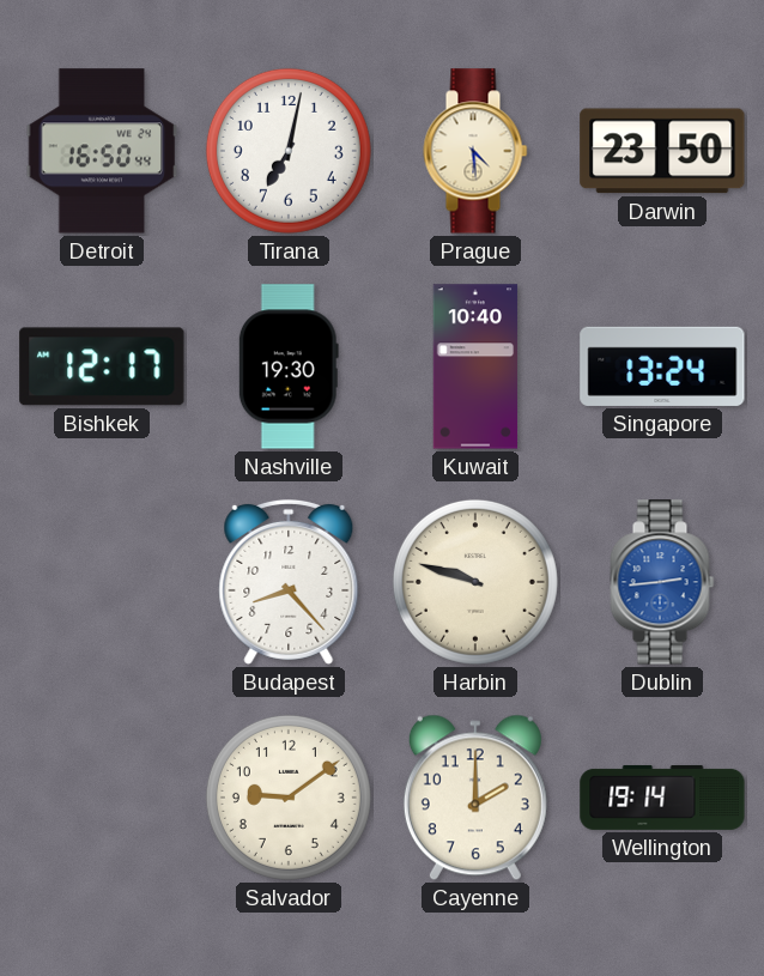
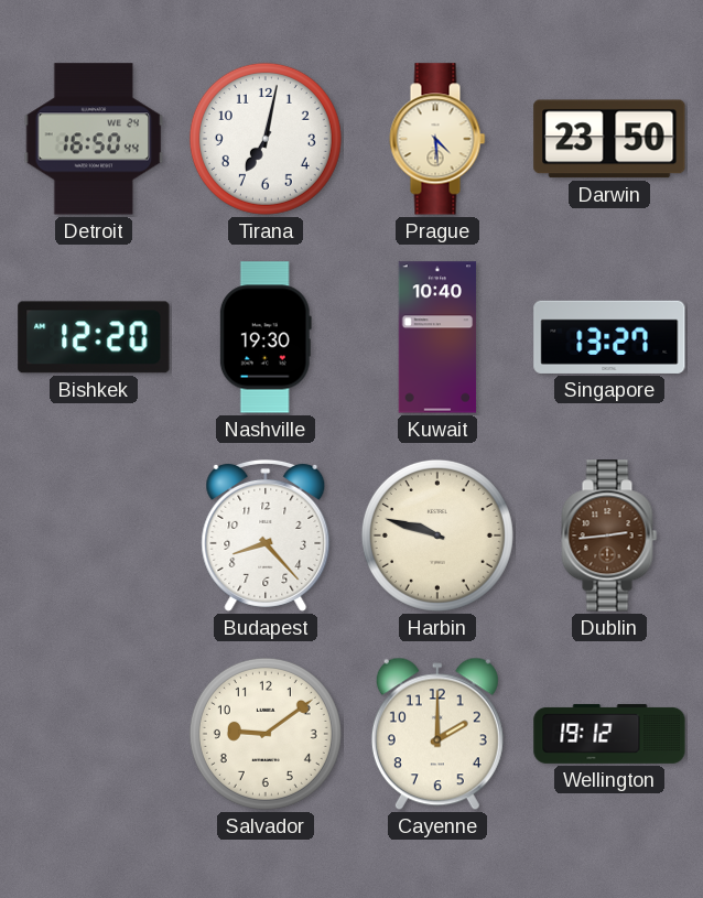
Bishkek: 12:17 -> 12:20
Singapore: 13:24 -> 13:27
Dublin dial: blue -> brown
Wellington: 19:14 -> 19:12
